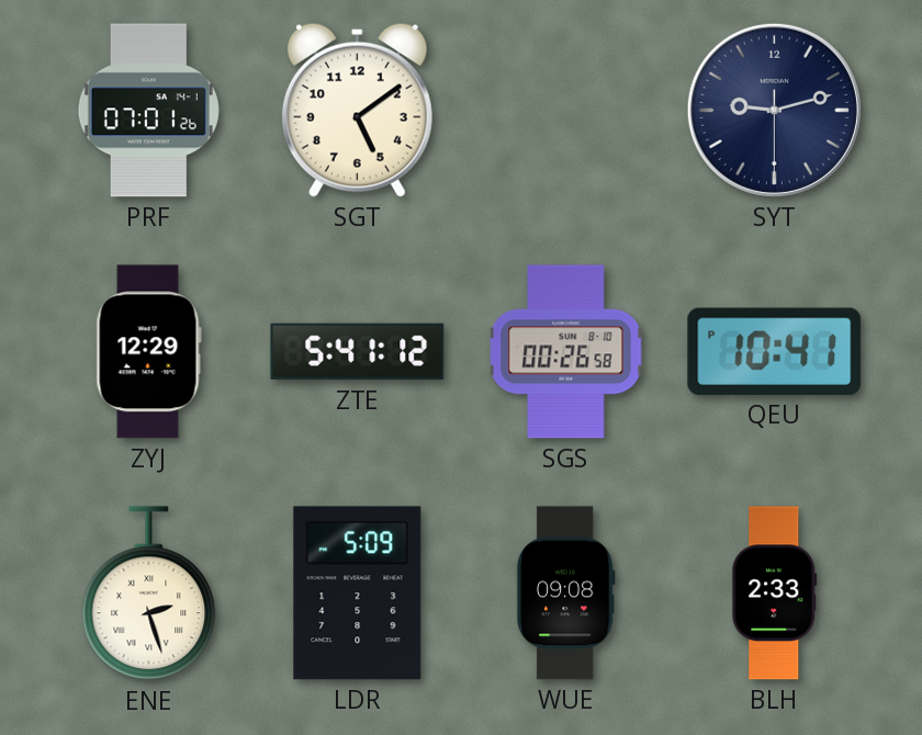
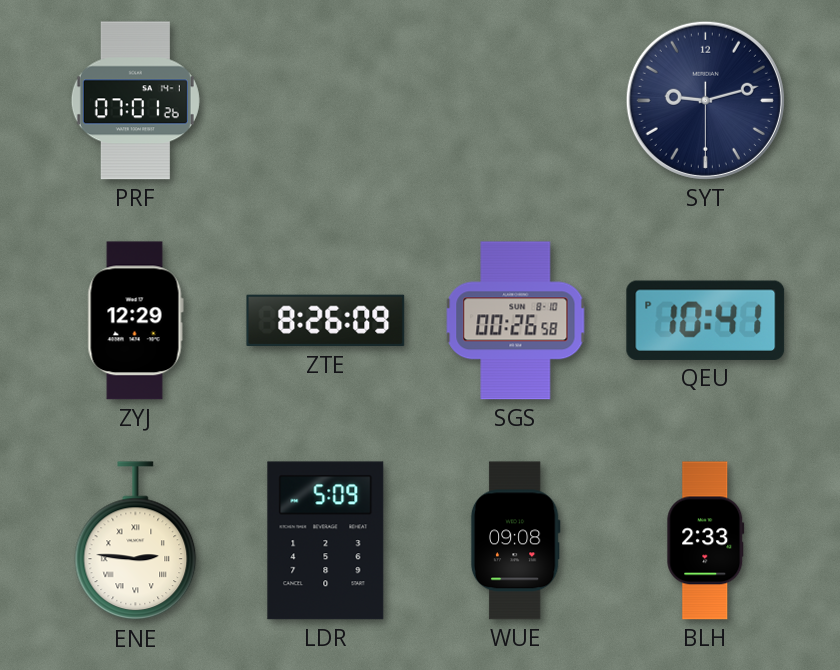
SGT: 5:09 -> none
ZTE: 5:41 -> 8:26
ENE: 2:27 -> 2:46
